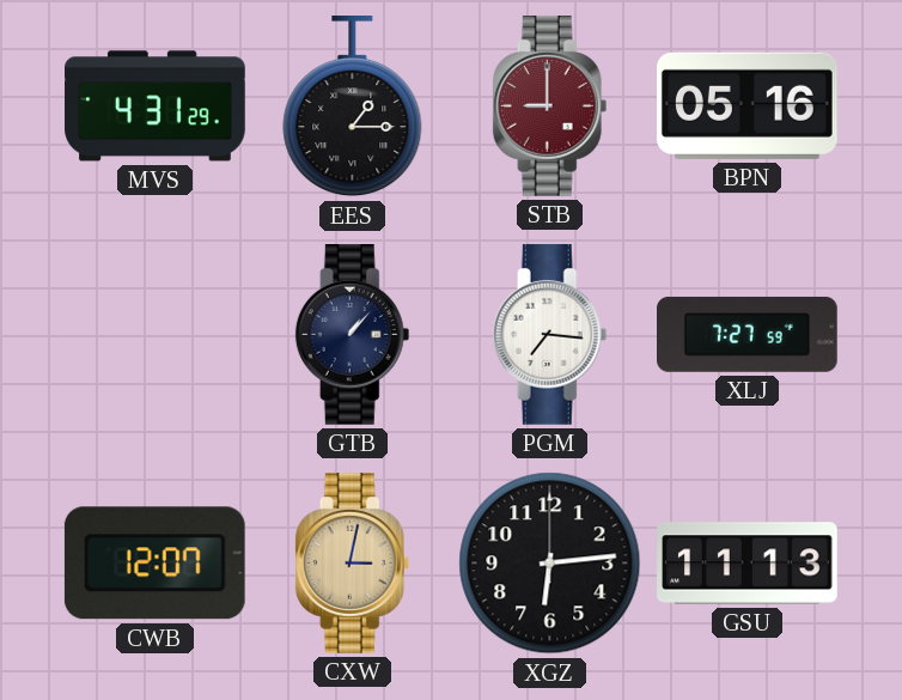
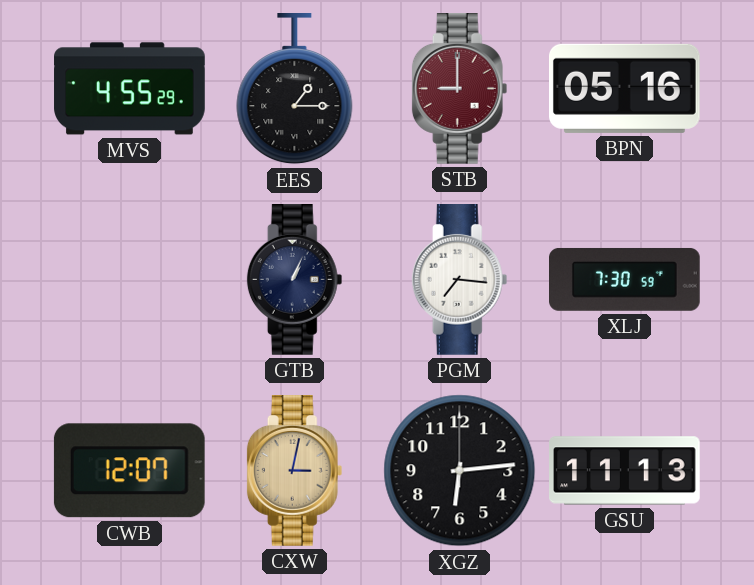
MVS: 4:31 -> 4:55
GTB: 1:07 -> 1:04
XLJ: 7:27 -> 7:30
